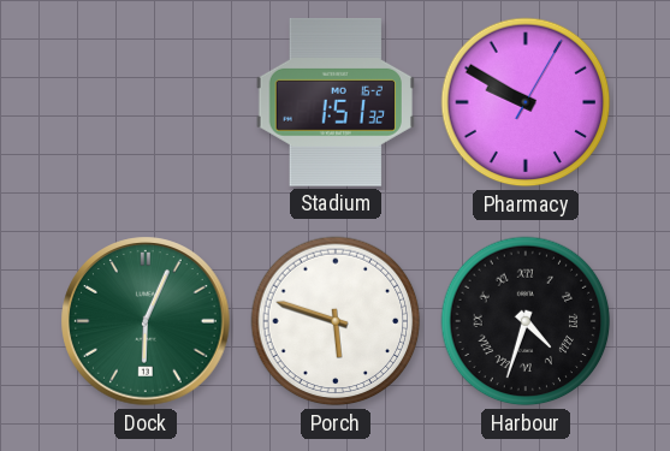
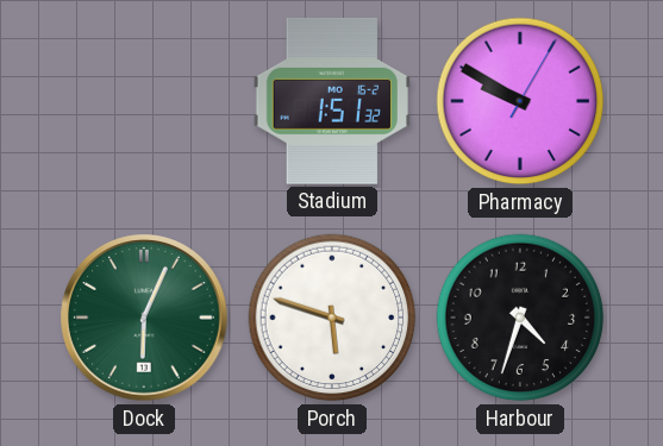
Harbour numerals: Roman -> Arabic
